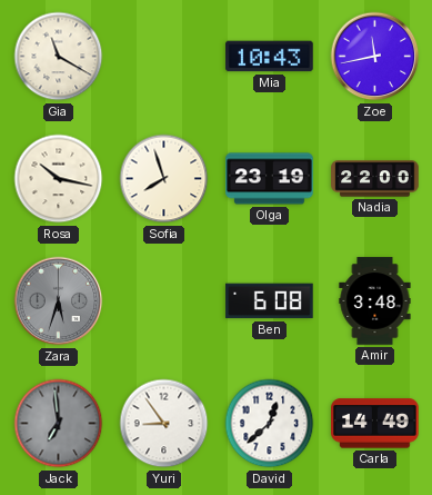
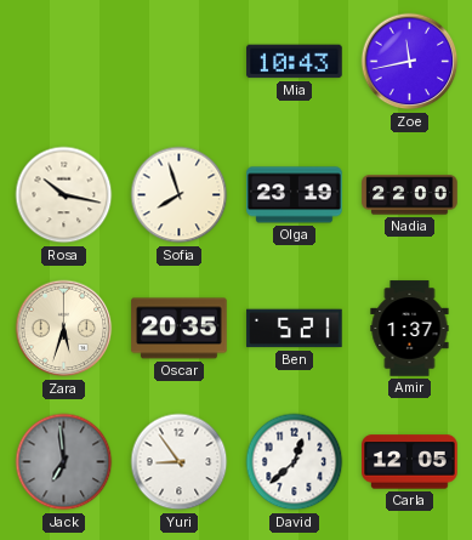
Gia: 11:20 -> none
Zara dial: grey -> cream
Oscar: none -> 20:35
Ben: 6:08 -> 5:21
Amir: 3:48 -> 1:37
Carla: 14:49 -> 12:05
